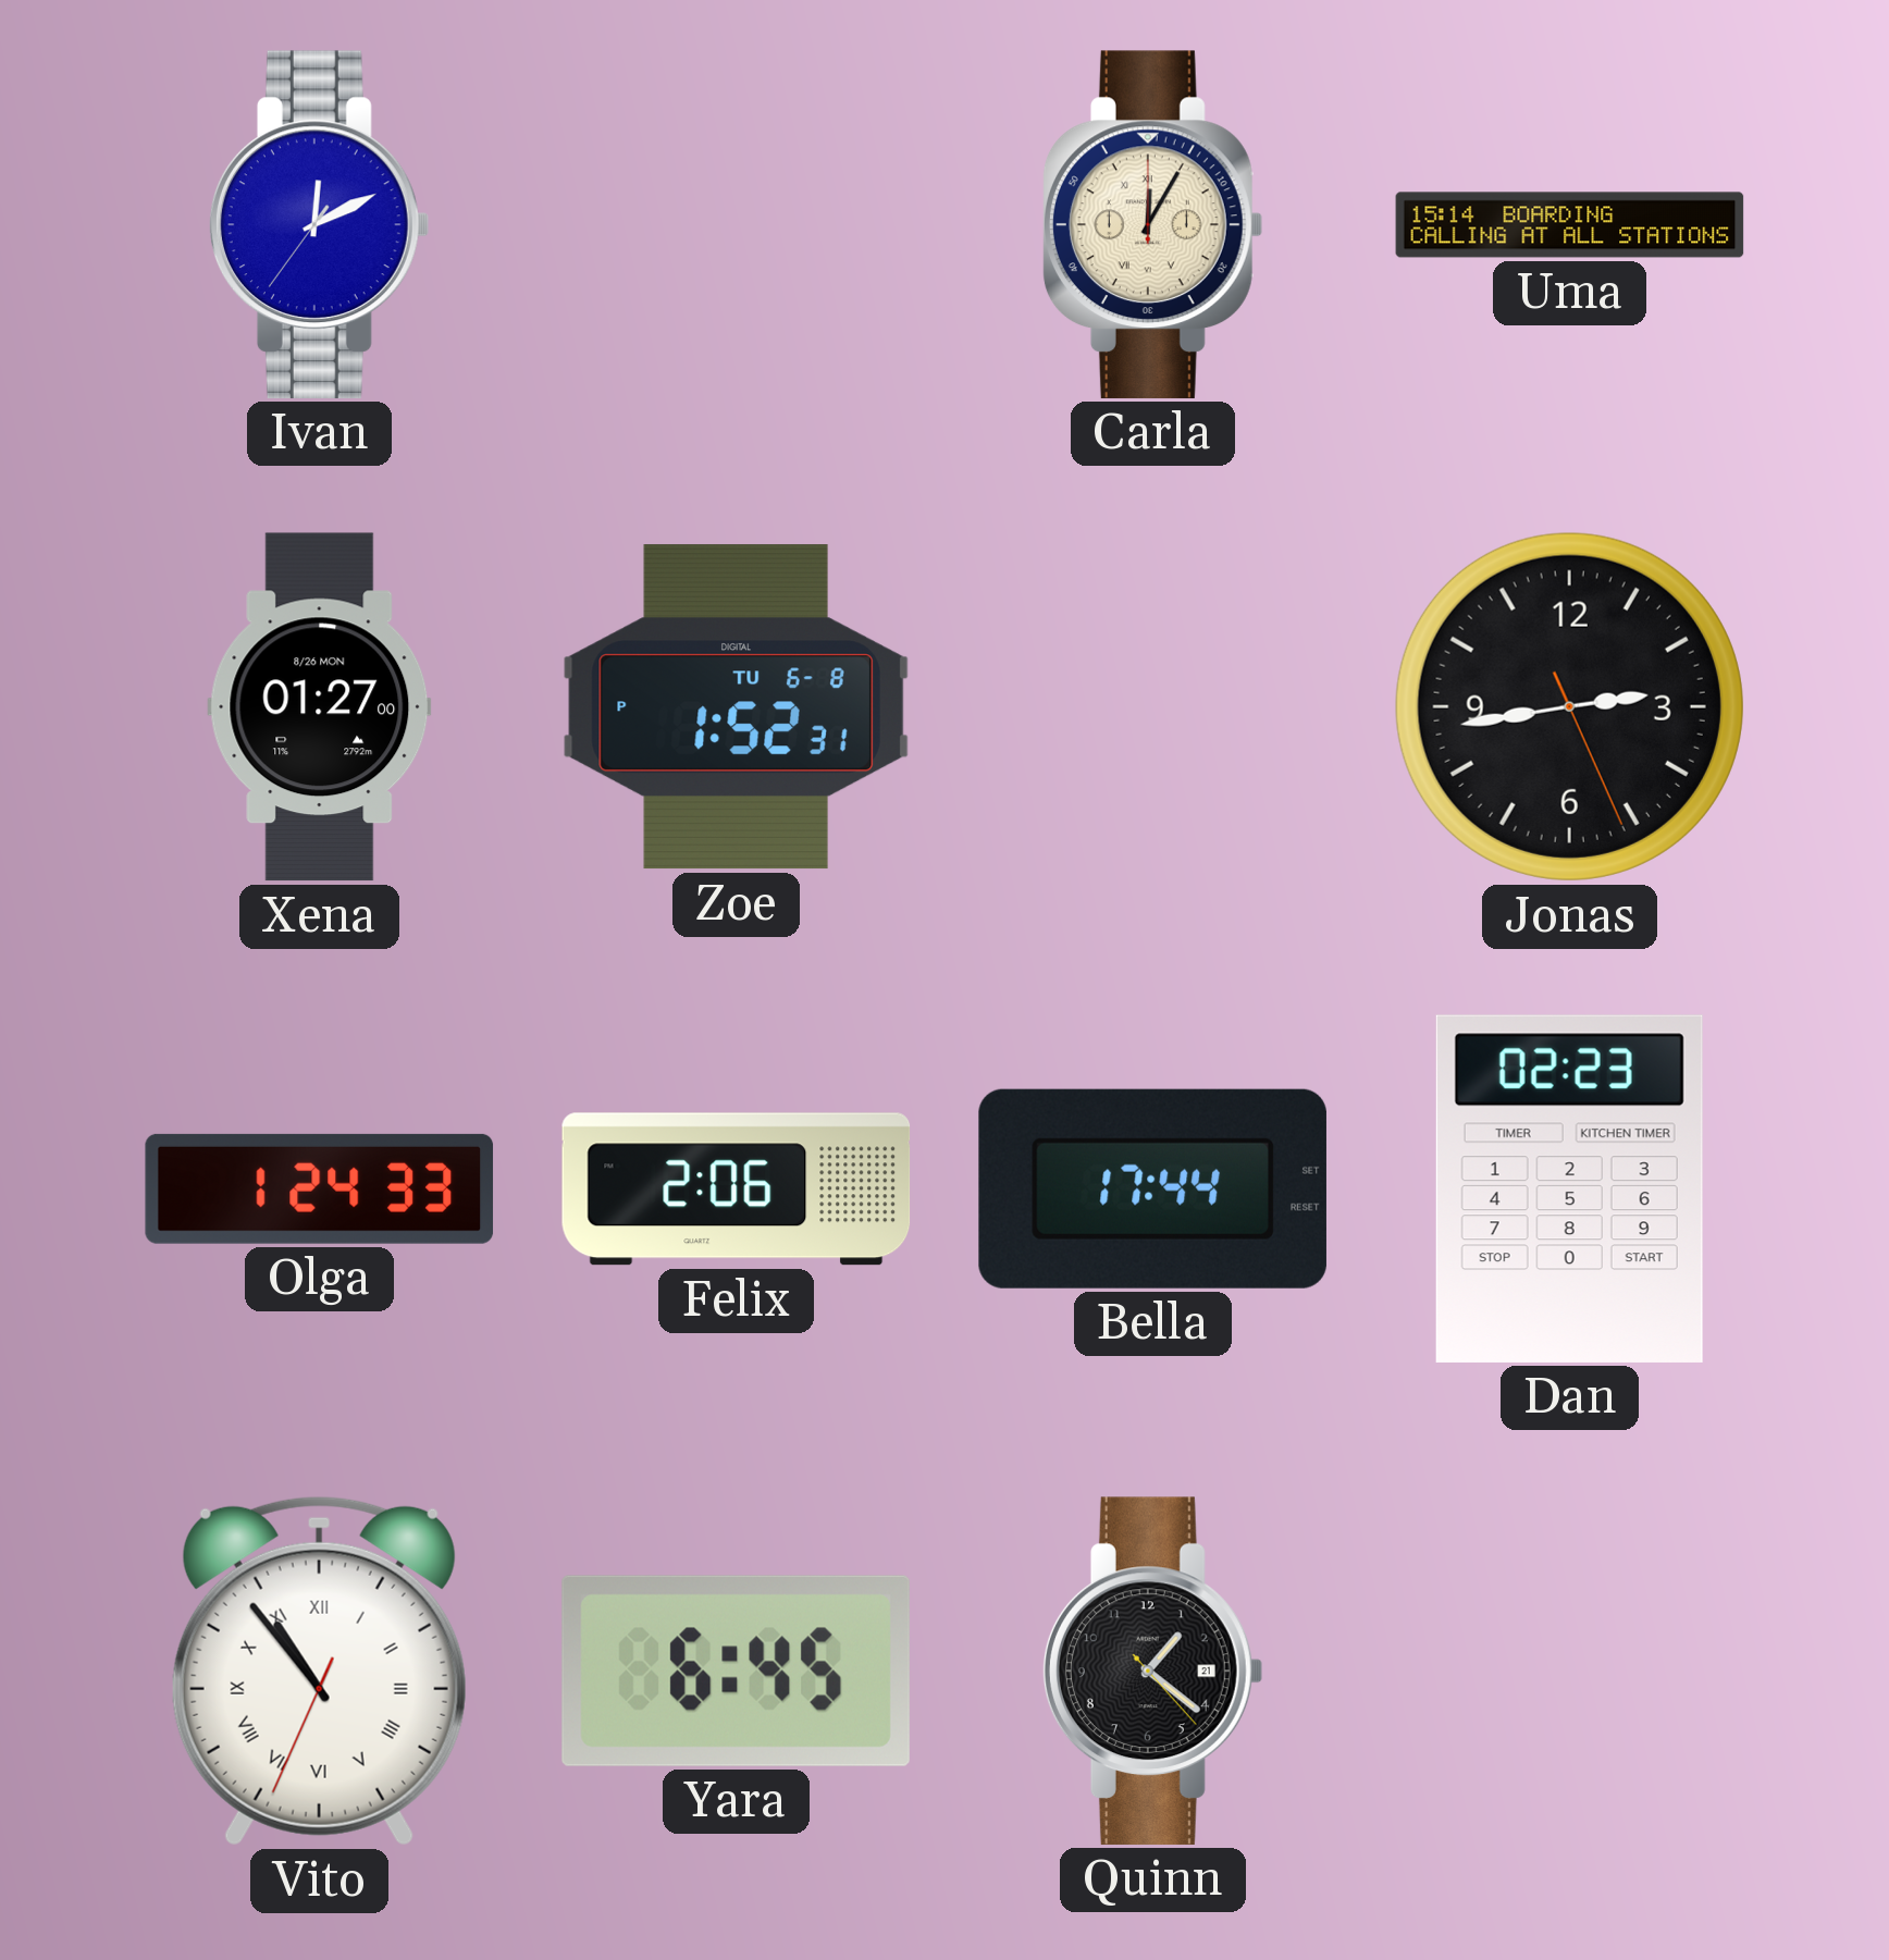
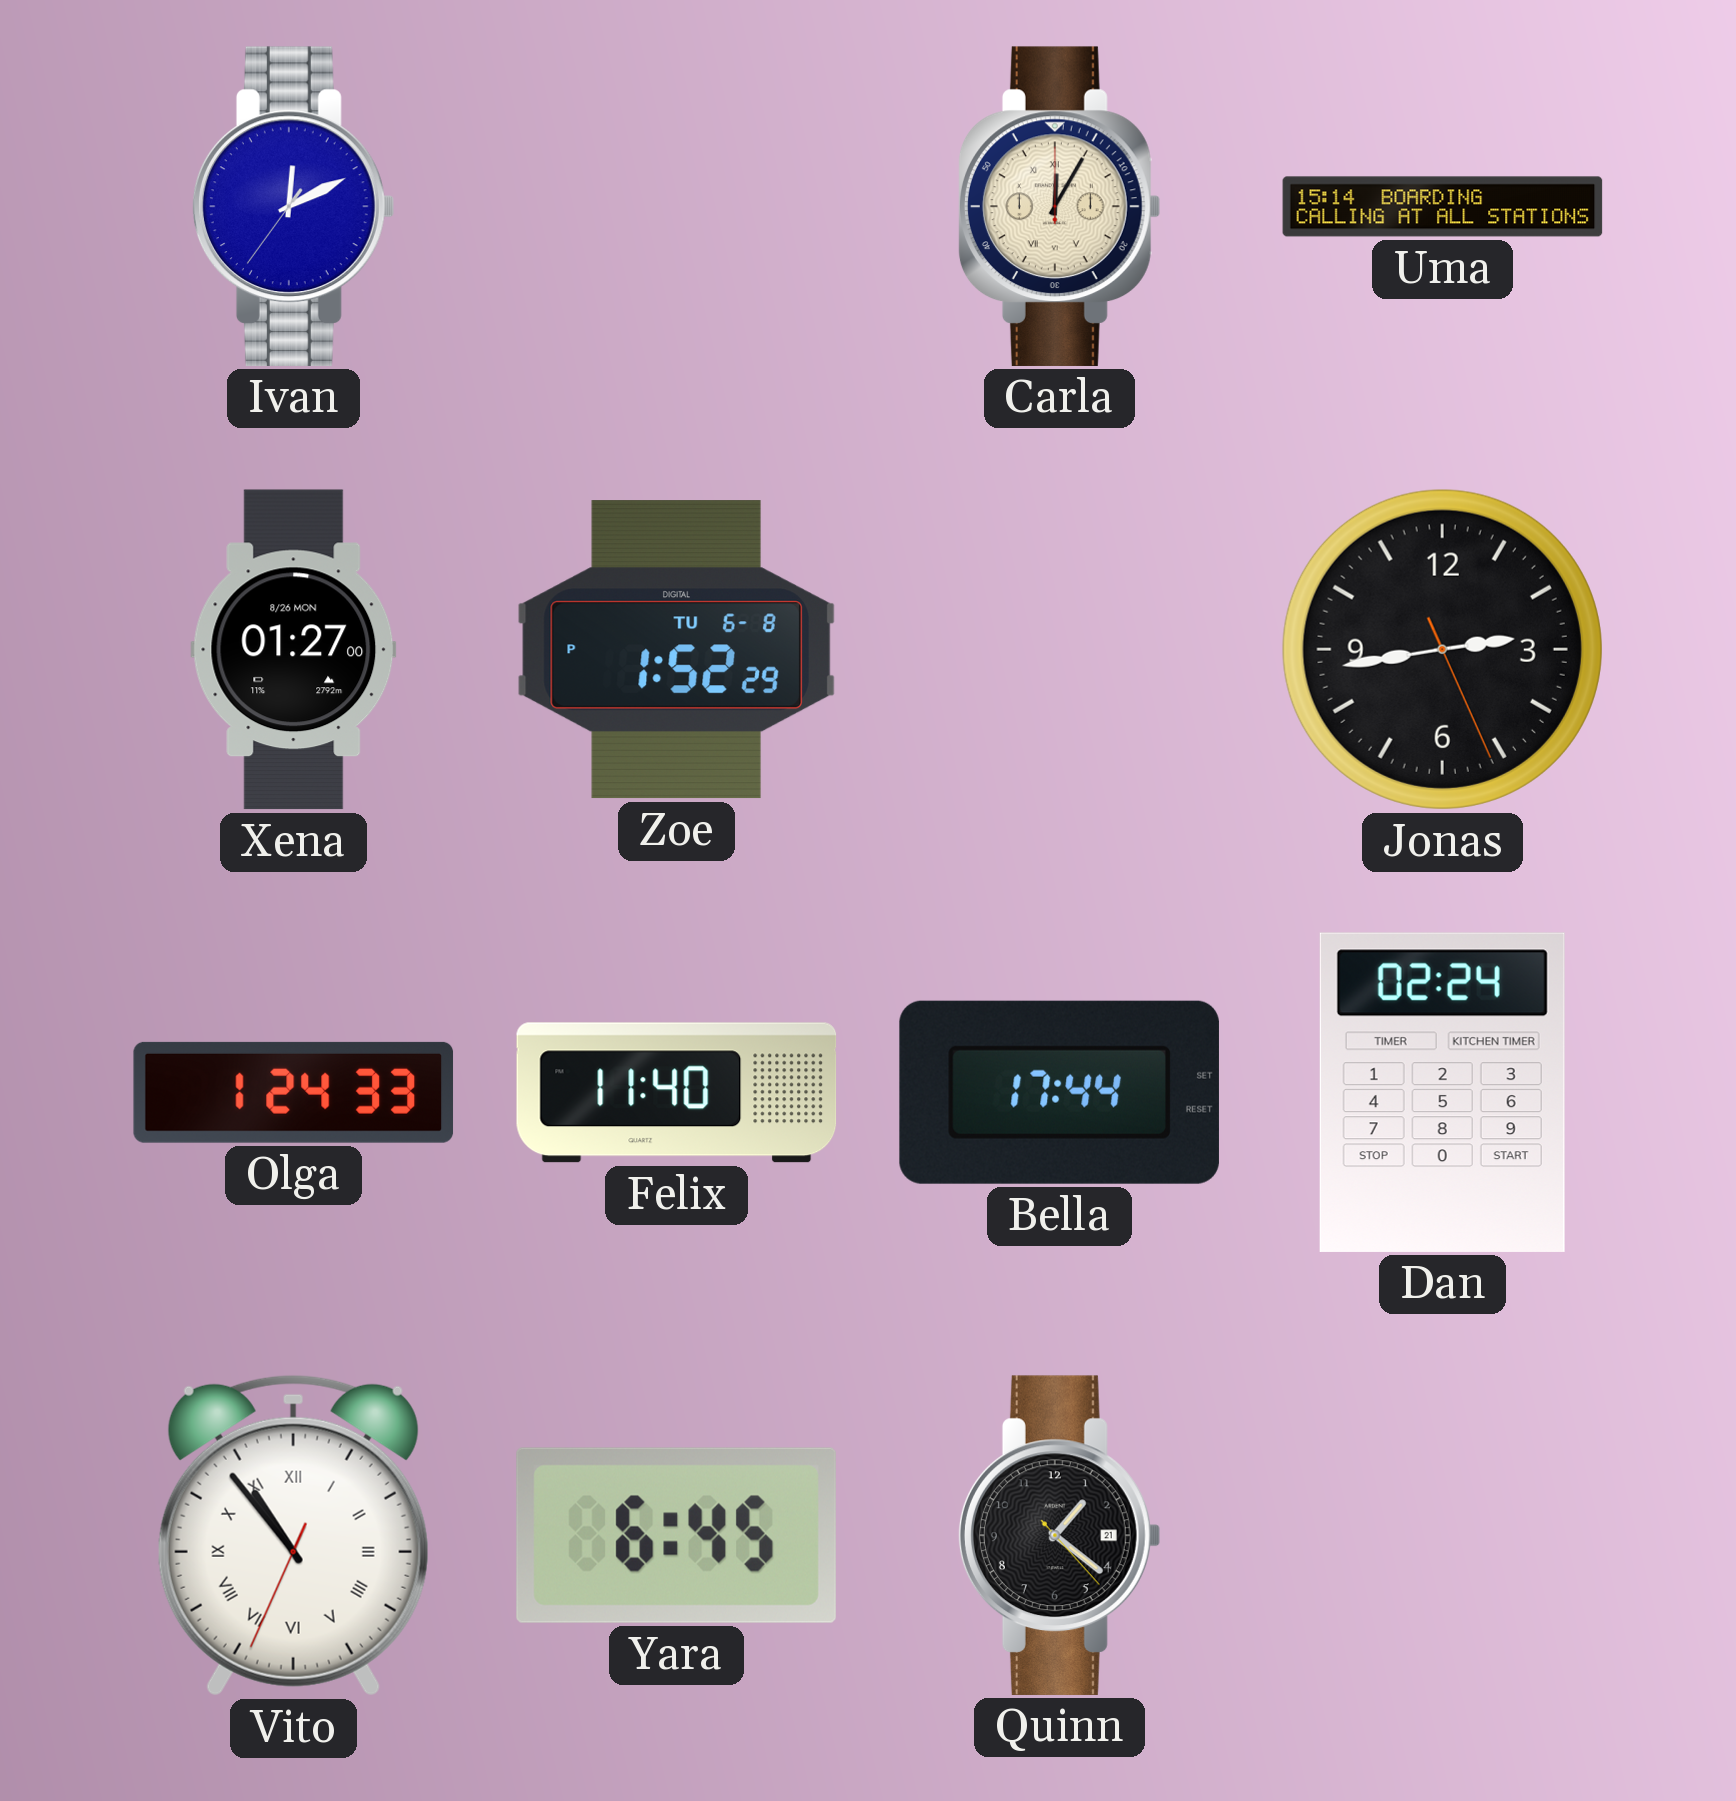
Zoe: 1:52:31 PM -> 1:52:29 PM
Felix: 2:06 -> 11:40
Dan: 02:23 -> 02:24
